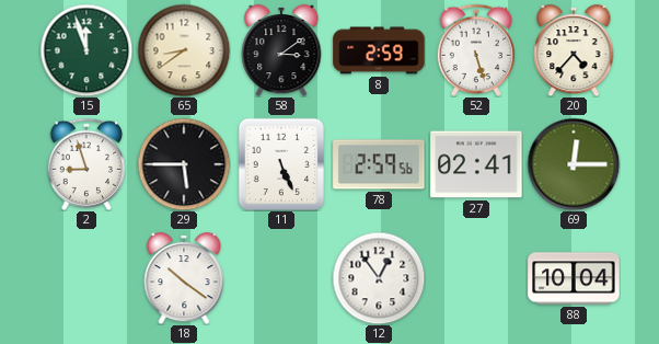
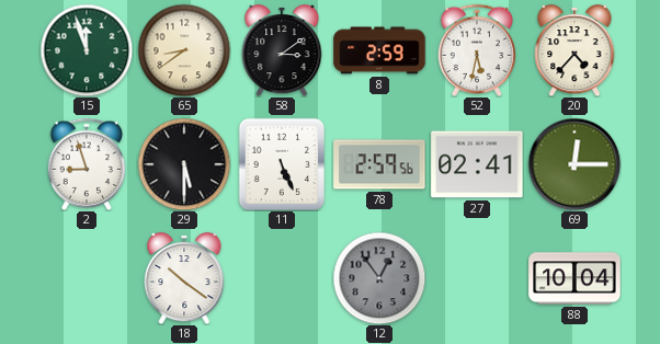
52: 5:27 -> 5:32
29: 5:45 -> 5:30
12 dial: white -> grey
